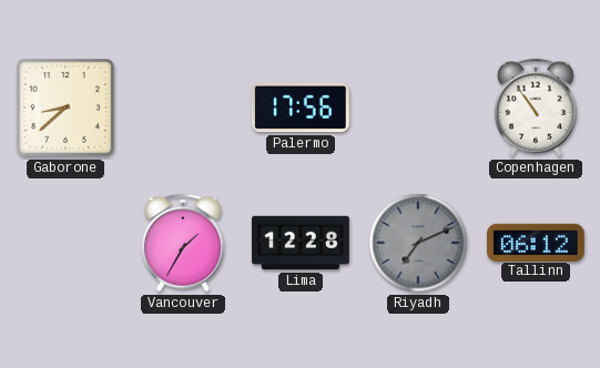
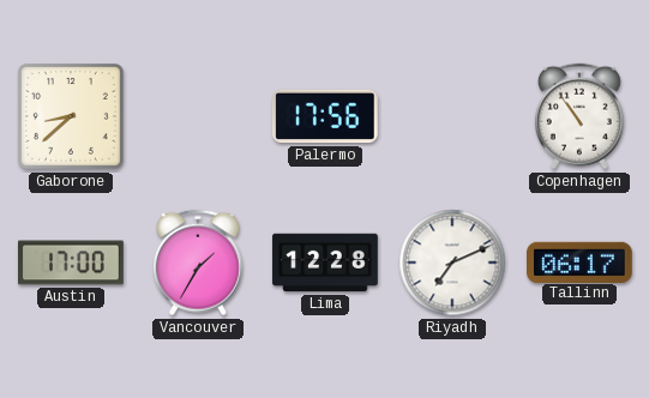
Austin: none -> 17:00
Riyadh dial: grey -> white
Tallinn: 06:12 -> 06:17
